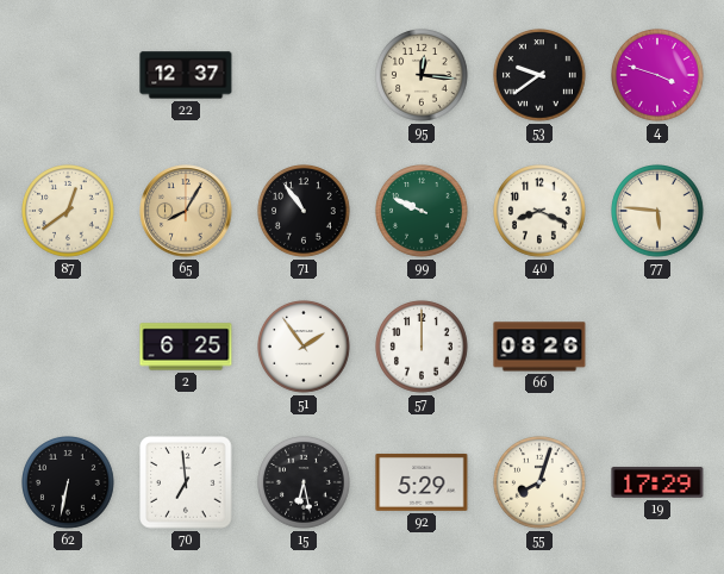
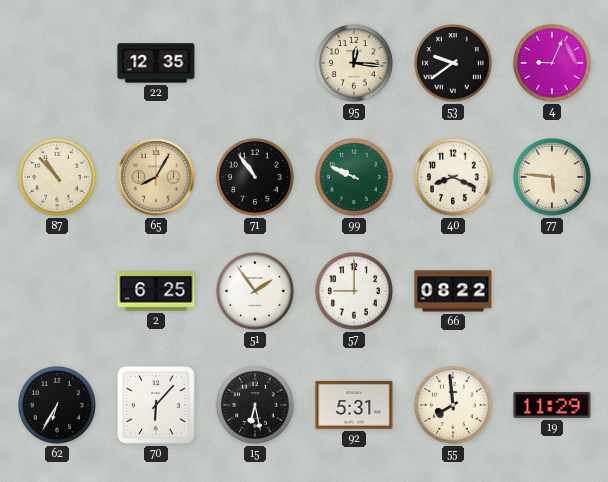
22: 12:37 -> 12:35
4: 3:48 -> 9:04
87: 12:39 -> 10:53
57: 12:00 -> 9:00
66: 08:26 -> 08:22
62: 6:32 -> 6:35
70: 6:59 -> 6:07
92: 5:29 -> 5:31
55: 8:03 -> 7:59
19: 17:29 -> 11:29
